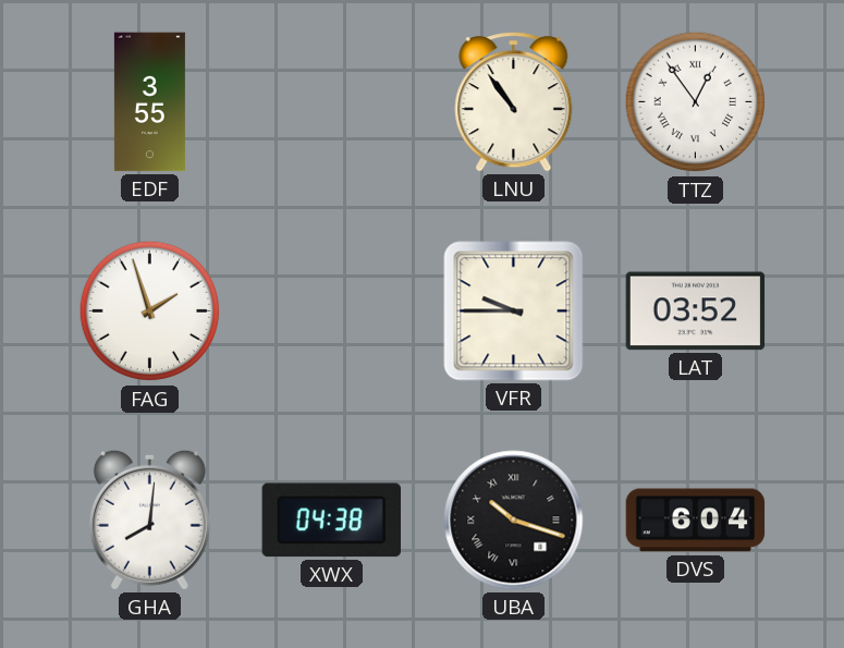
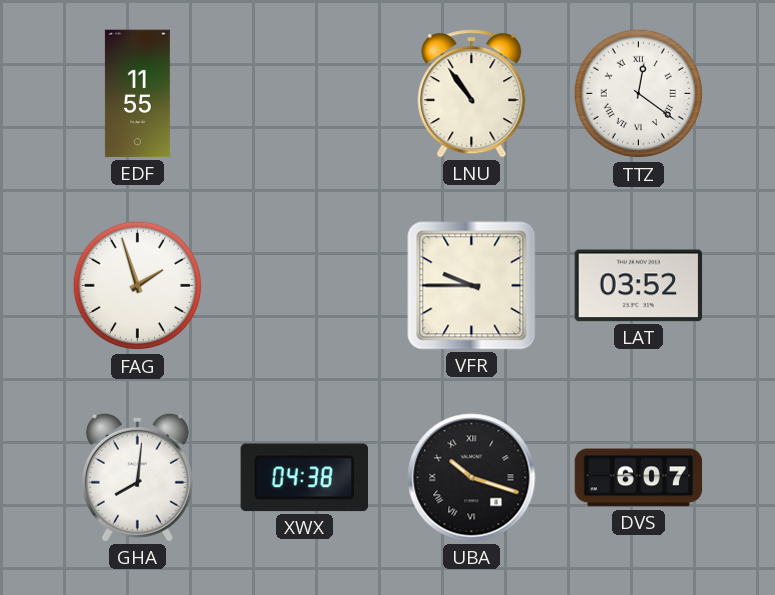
EDF: 3:55 -> 11:55
TTZ: 12:54 -> 12:21
DVS: 6:04 -> 6:07
